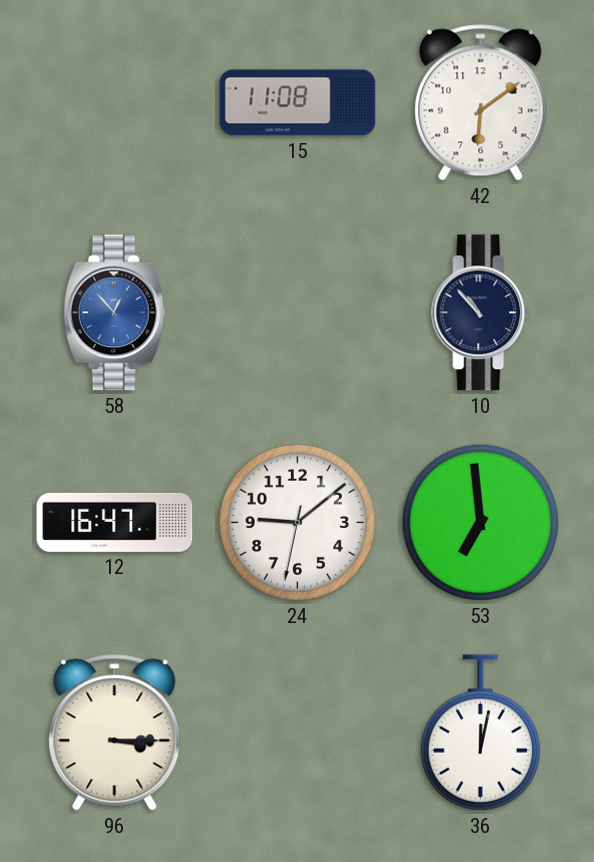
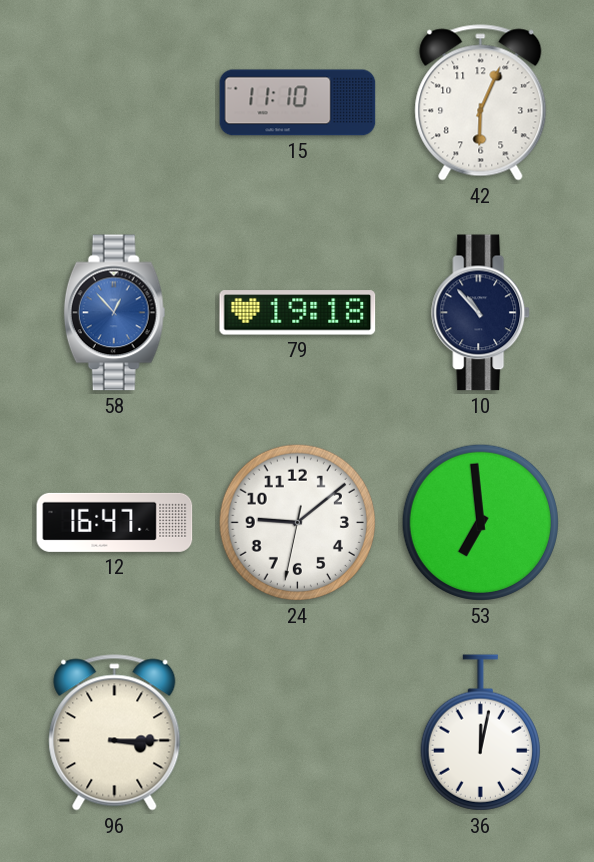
15: 11:08 -> 11:10
42: 6:09 -> 6:04
79: none -> 19:18
